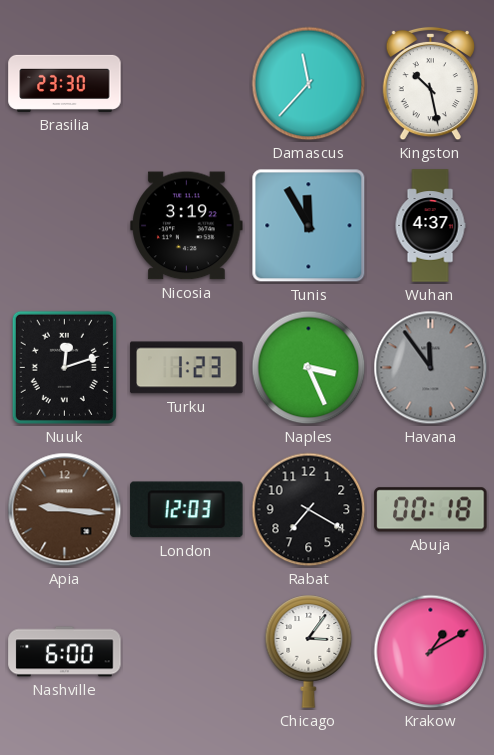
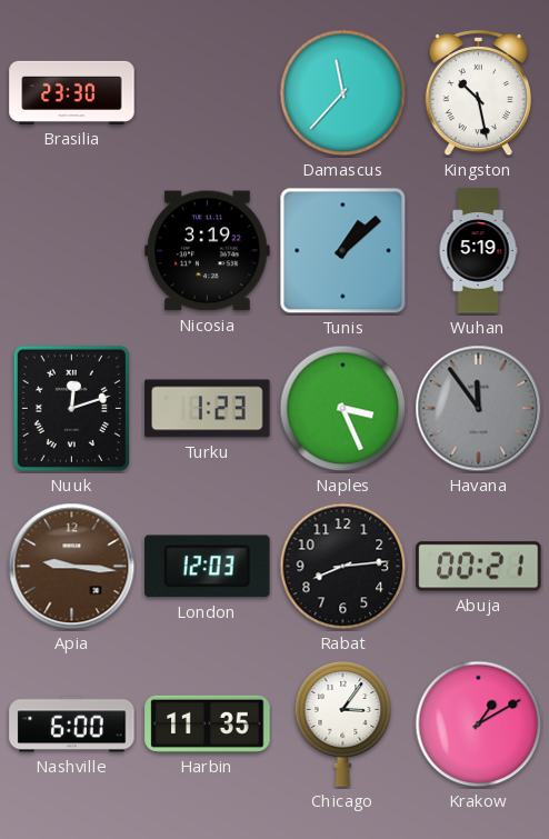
Tunis: 11:55 -> 1:08
Wuhan: 4:37 -> 5:19
Rabat: 7:20 -> 8:14
Abuja: 00:18 -> 00:21
Harbin: none -> 11:35
